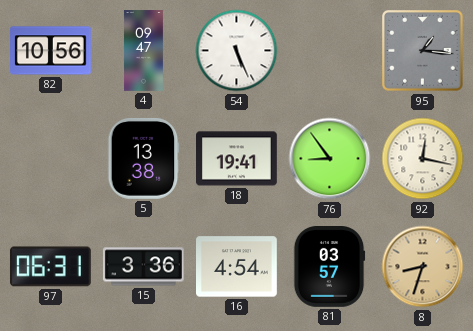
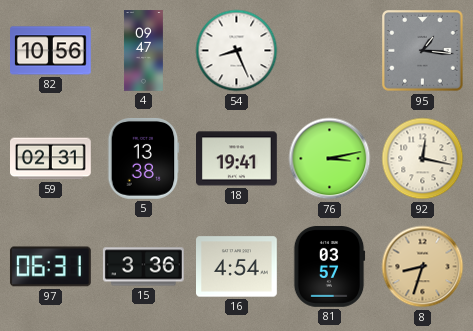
54: 5:26 -> 8:26
59: none -> 02:31
76: 8:54 -> 3:13
